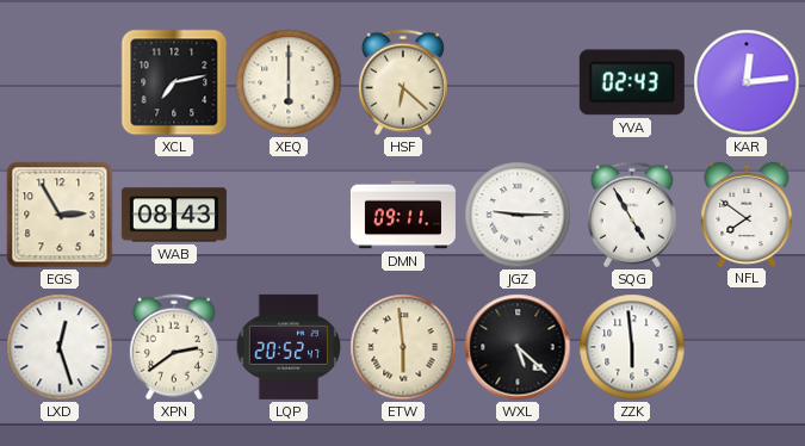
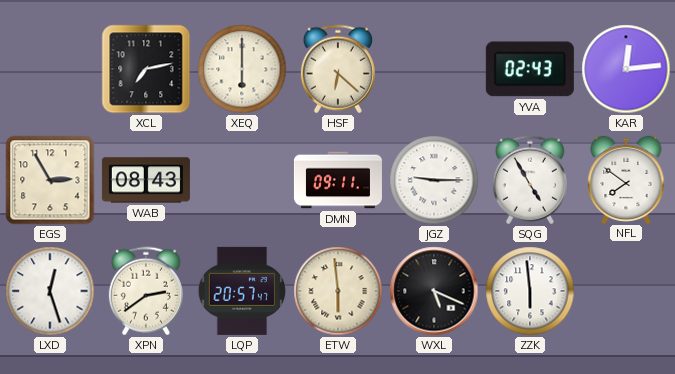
LQP: 20:52 -> 20:57
WXL: 5:22 -> 5:19
